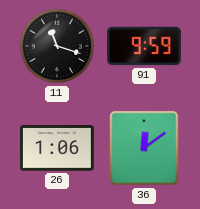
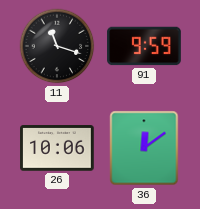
26: 1:06 -> 10:06
